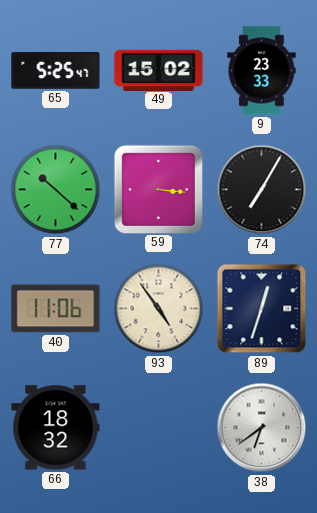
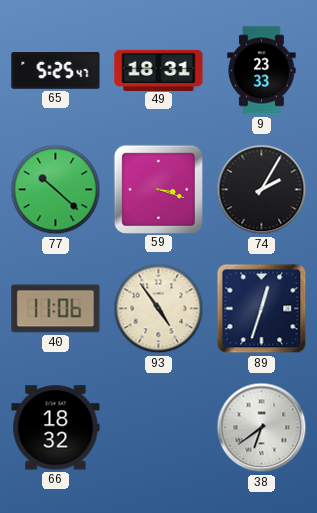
49: 15:02 -> 18:31
59: 3:16 -> 3:18
74: 7:05 -> 2:05
